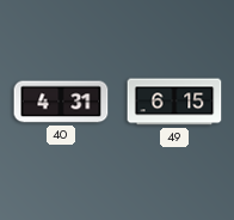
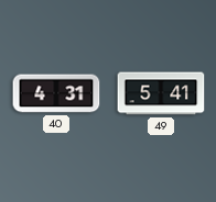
49: 6:15 -> 5:41
